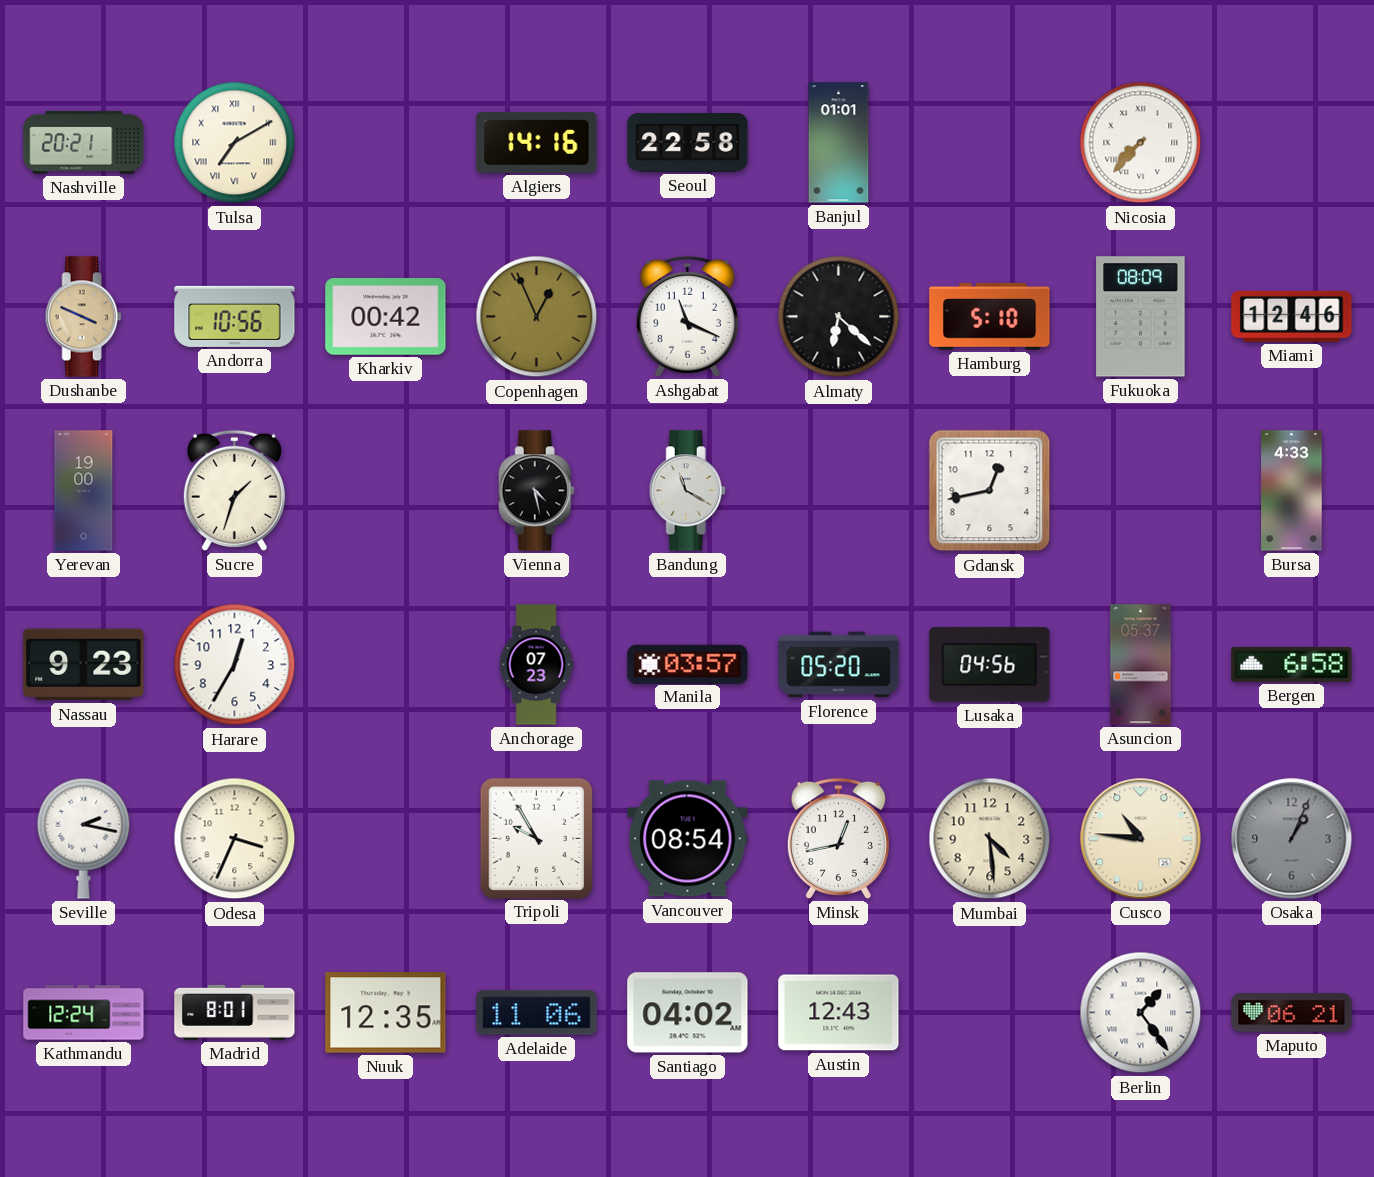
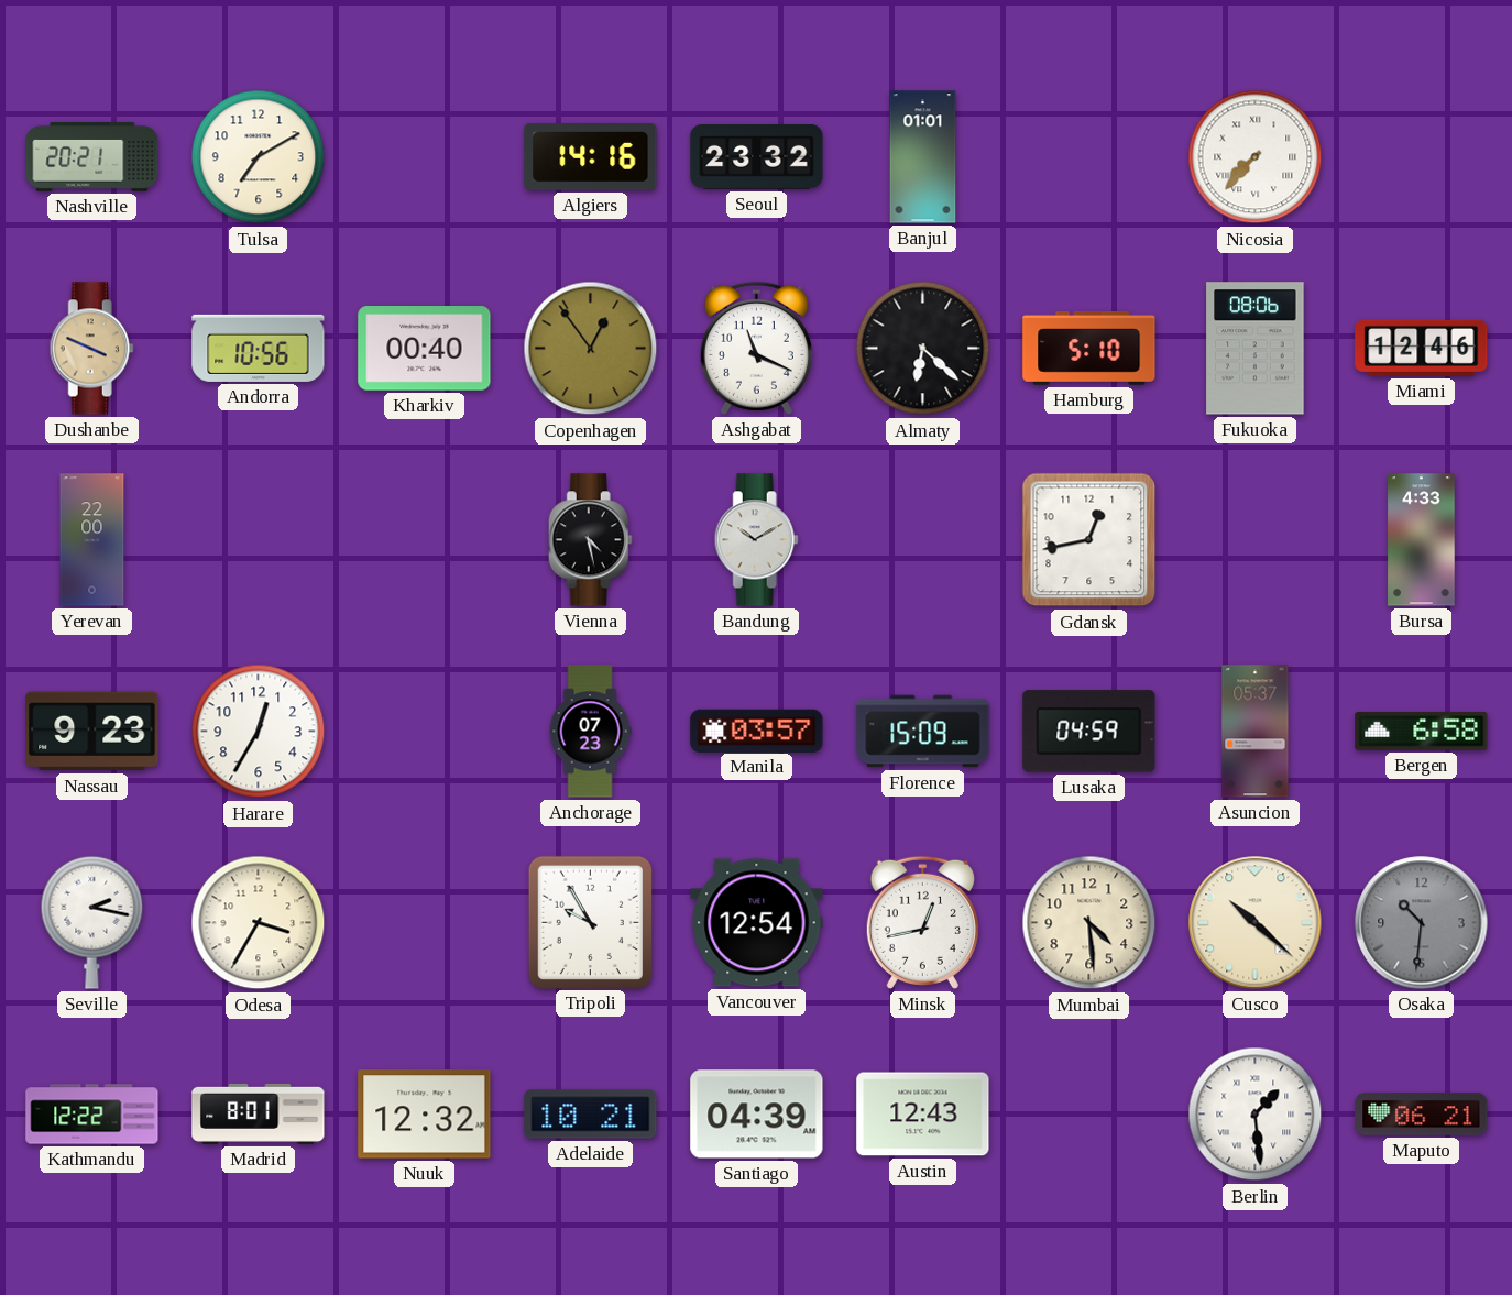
Tulsa numerals: Roman -> Arabic
Seoul: 22:58 -> 23:32
Kharkiv: 00:42 -> 00:40
Copenhagen: 12:56 -> 12:54
Fukuoka: 08:09 -> 08:06
Yerevan: 19:00 -> 22:00
Sucre: 1:33 -> none
Bandung: 11:20 -> 10:10
Florence: 05:20 -> 15:09
Lusaka: 04:56 -> 04:59
Odesa: 3:34 -> 3:35
Vancouver: 08:54 -> 12:54
Cusco: 10:46 -> 10:22
Osaka: 1:04 -> 10:31
Kathmandu: 12:24 -> 12:22
Nuuk: 12:35 -> 12:32
Adelaide: 11:06 -> 10:21
Santiago: 04:02 -> 04:39
Berlin: 1:24 -> 1:29
